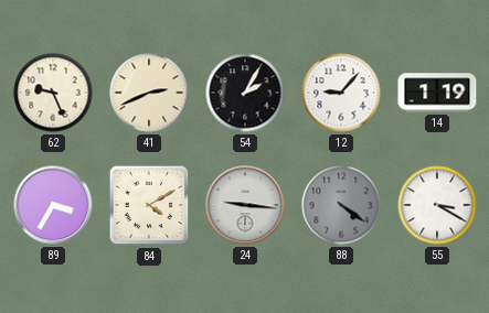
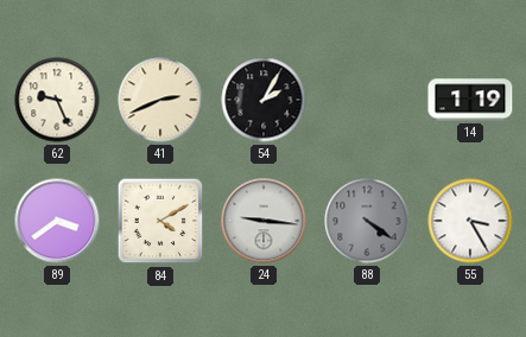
12: 9:07 -> none
89: 3:35 -> 3:39
55: 3:20 -> 3:25
